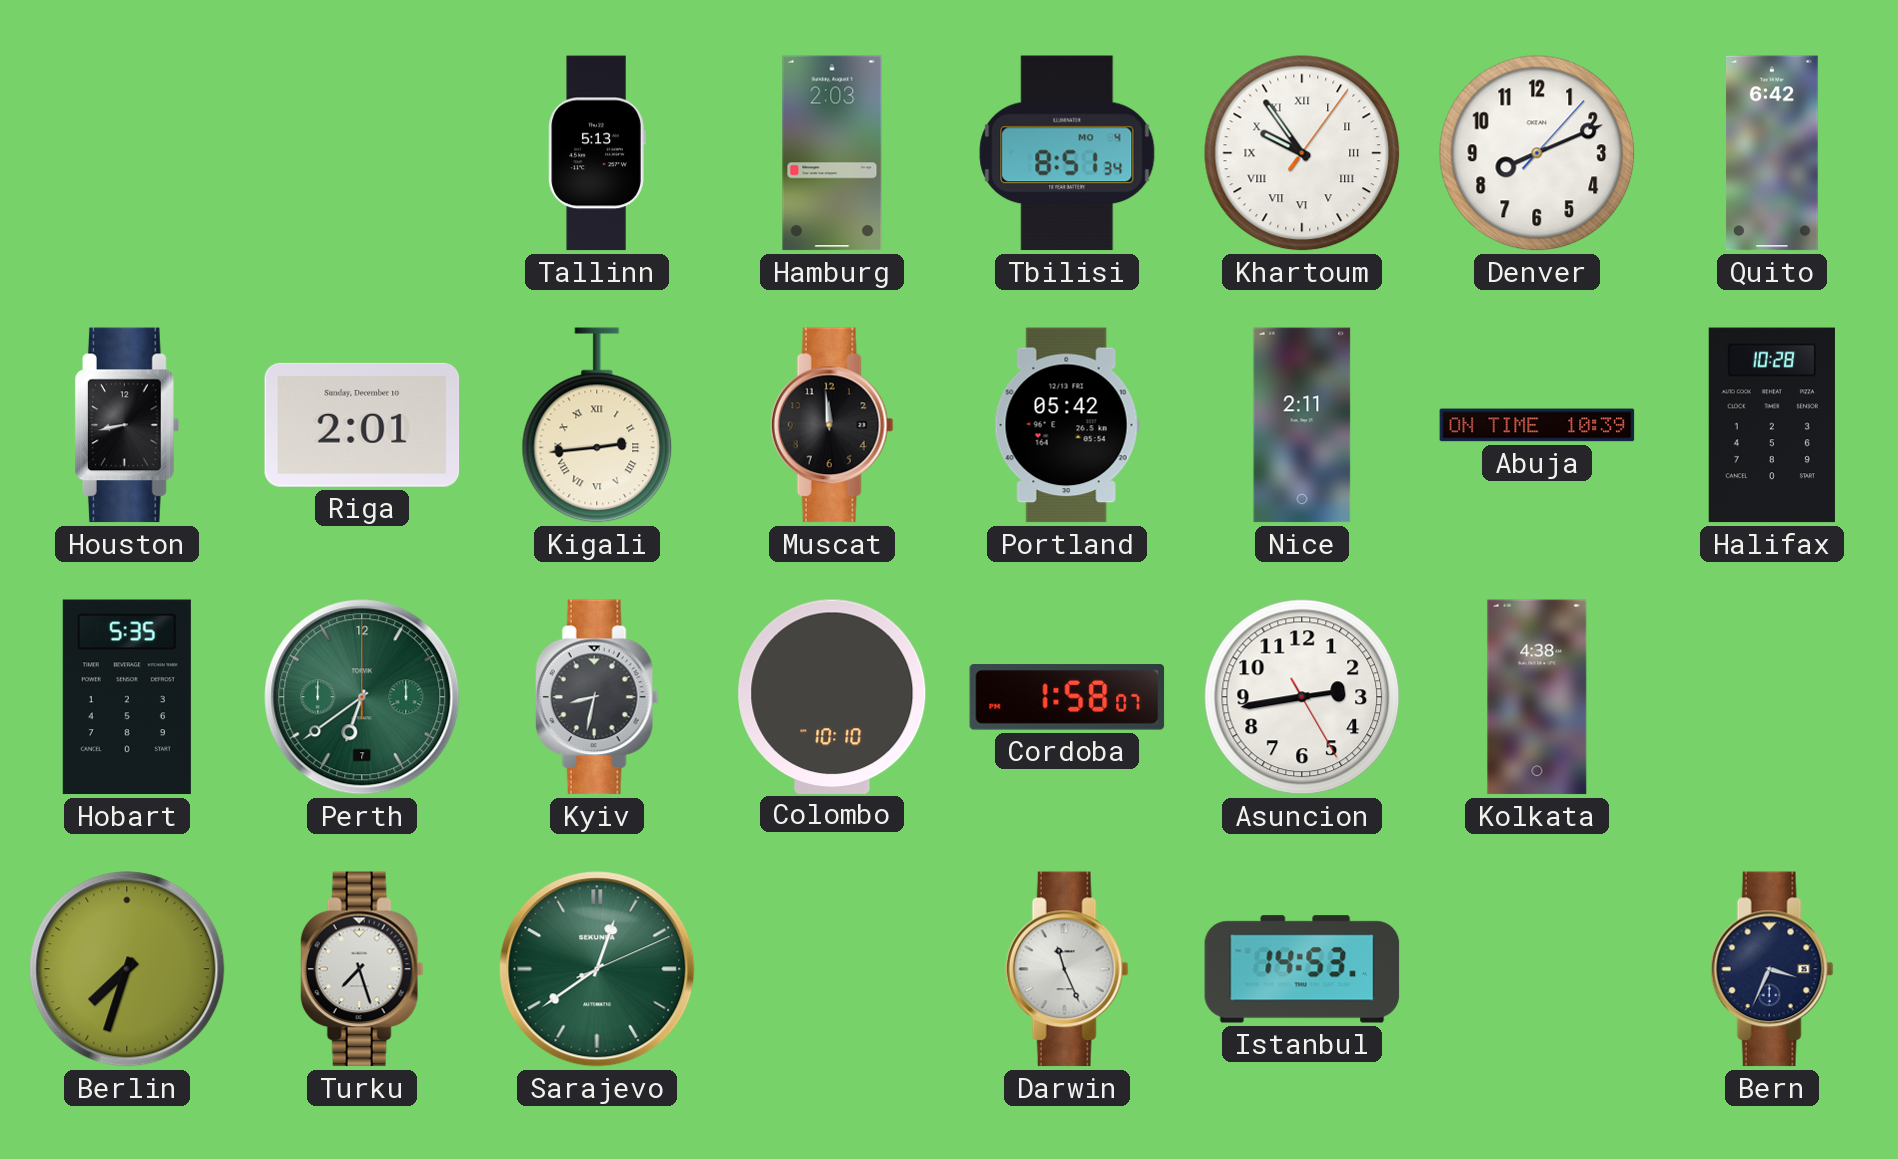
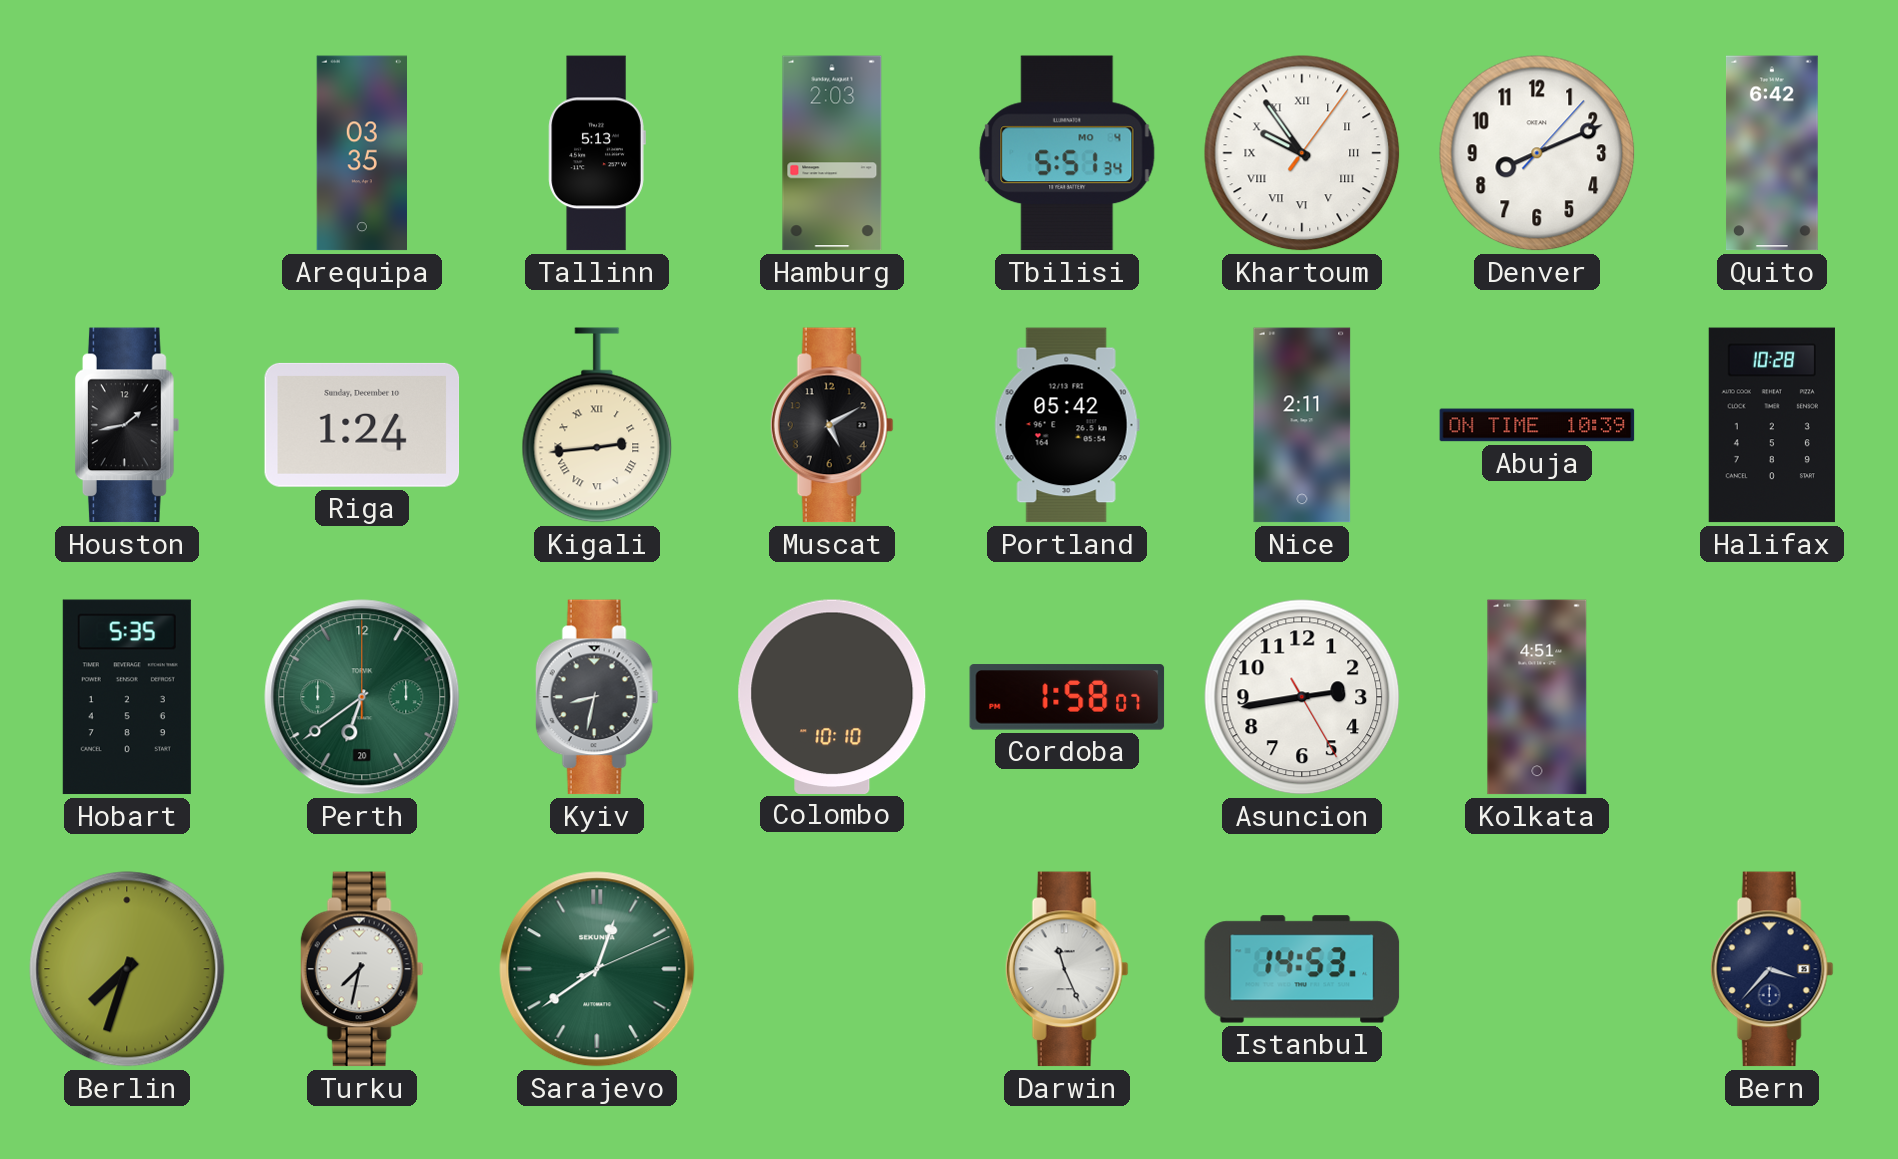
Arequipa: none -> 03:35
Tbilisi: 8:51 -> 5:51
Houston: 8:43 -> 1:43
Riga: 2:01 -> 1:24
Muscat: 11:59 -> 5:10
Perth date: 7 -> 20
Kolkata: 4:38 -> 4:51
Turku: 7:27 -> 7:32
Bern: 3:34 -> 3:37
